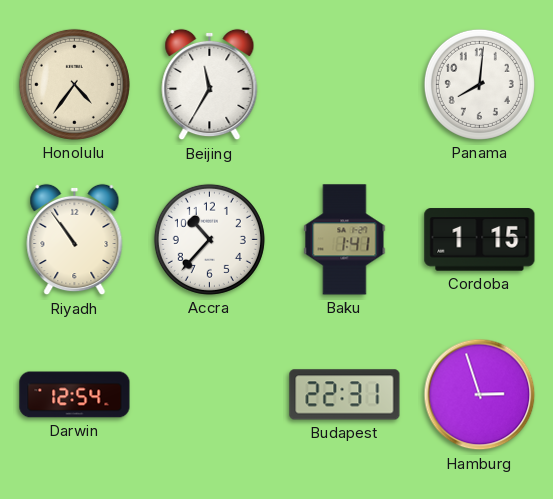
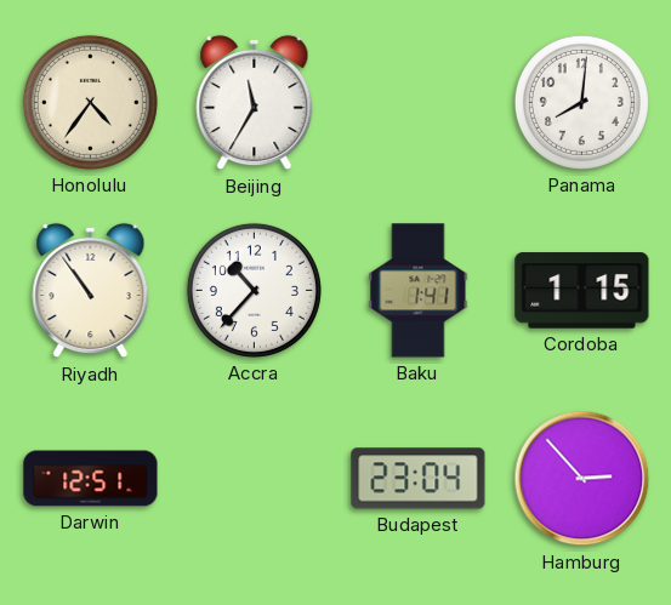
Darwin: 12:54 -> 12:51
Budapest: 22:31 -> 23:04
Hamburg: 2:57 -> 2:53
